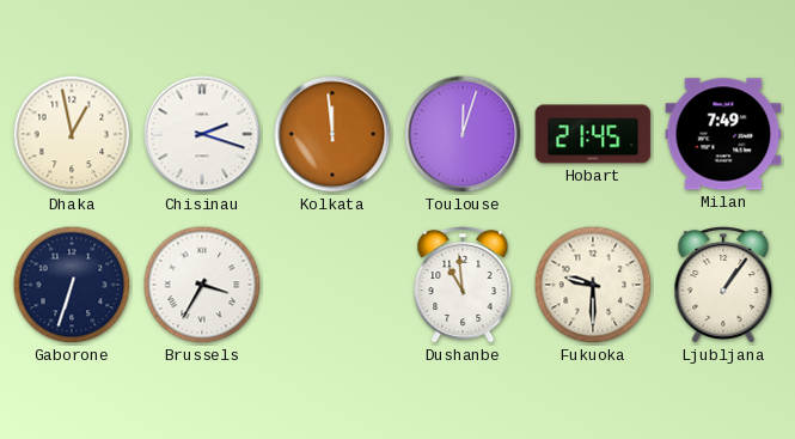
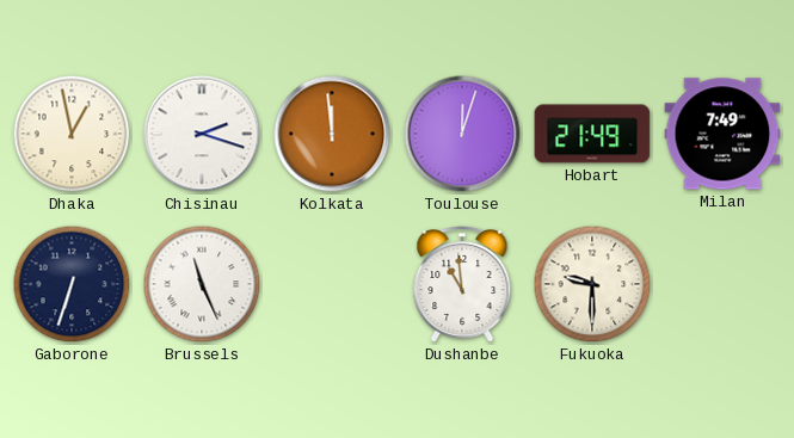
Hobart: 21:45 -> 21:49
Brussels: 3:35 -> 11:26
Ljubljana: 1:06 -> none
